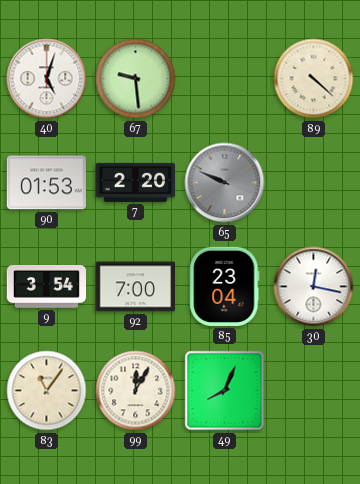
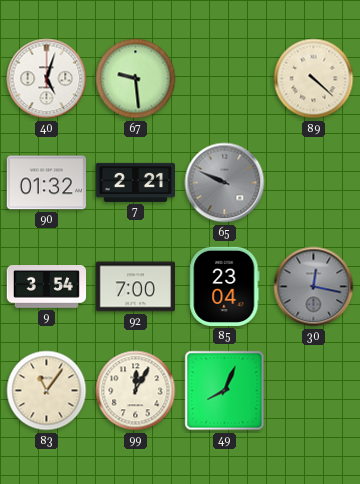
90: 01:53 -> 01:32
7: 2:20 -> 2:21
30 dial: white -> grey
